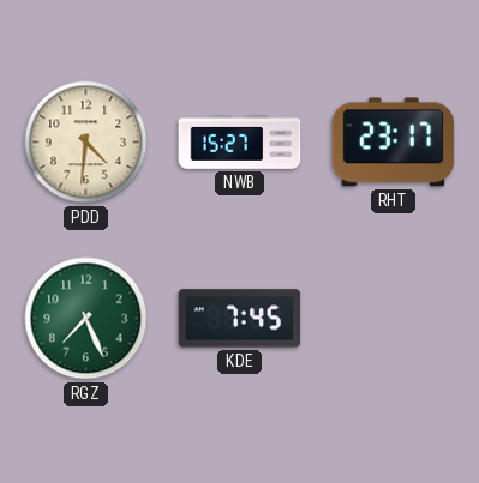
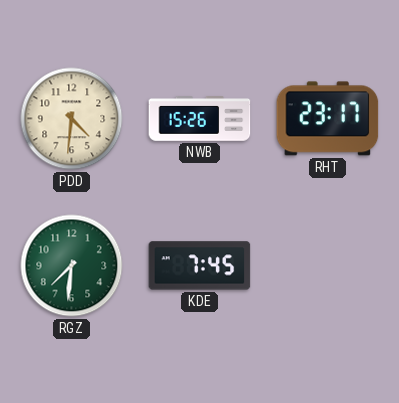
NWB: 15:27 -> 15:26
RGZ: 7:26 -> 7:31
